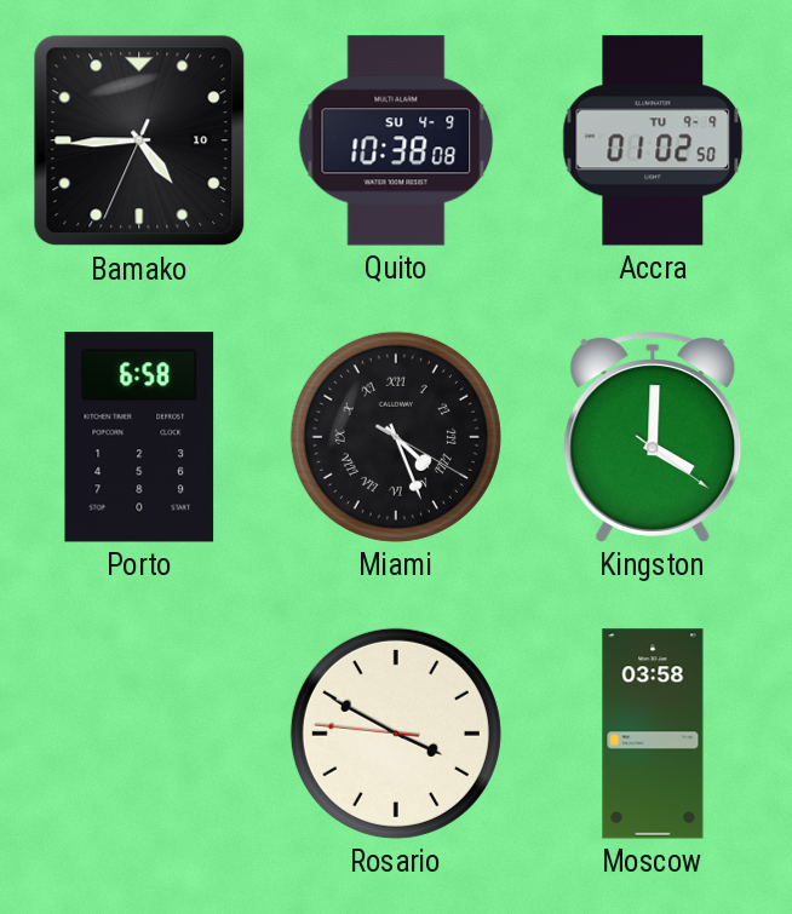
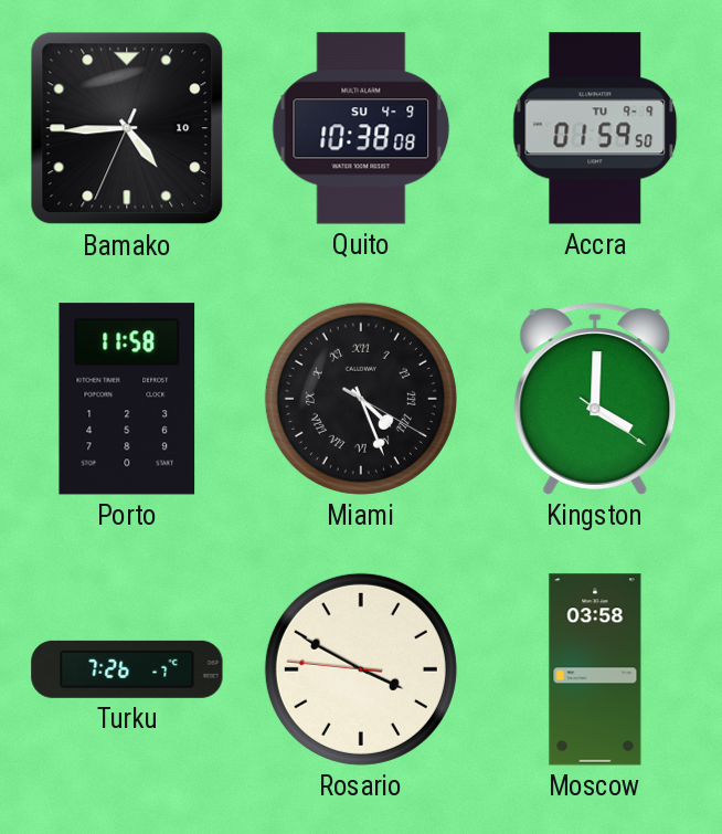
Accra: 01:02 -> 01:59
Porto: 6:58 -> 11:58
Turku: none -> 7:26
